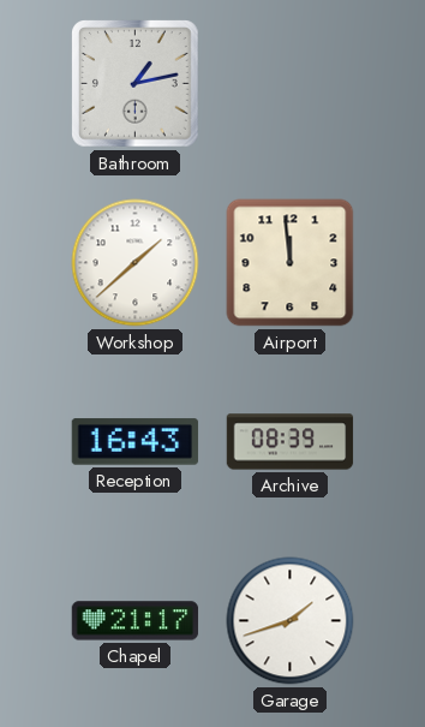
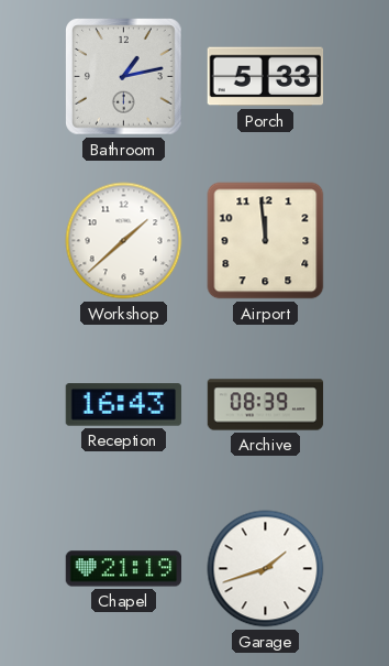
Porch: none -> 5:33
Chapel: 21:17 -> 21:19
